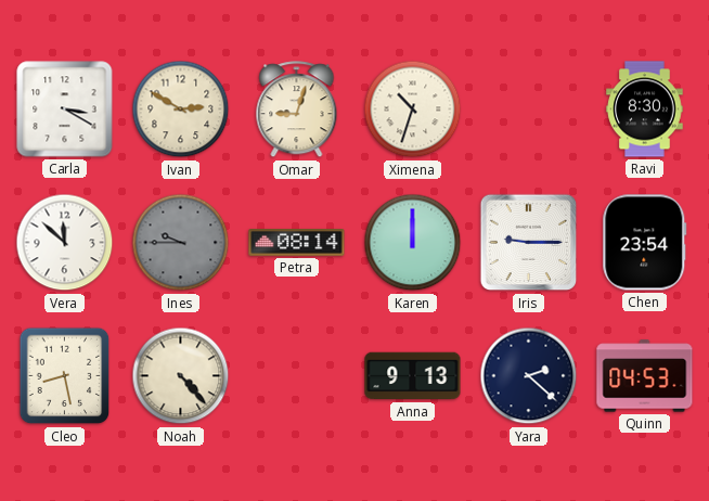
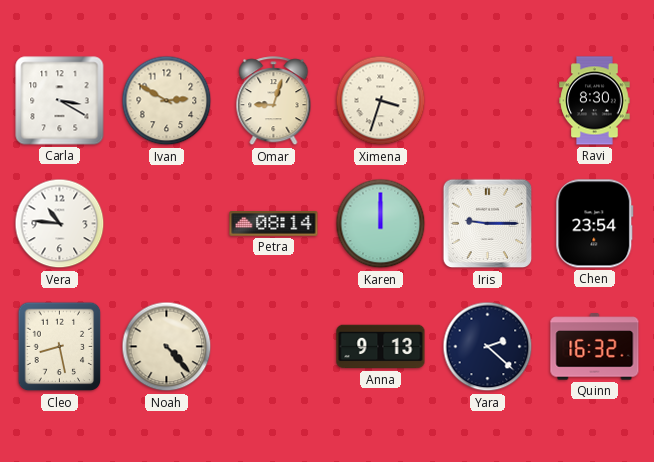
Ximena: 10:33 -> 3:33
Vera: 11:52 -> 10:46
Ines: 9:45 -> none
Quinn: 04:53 -> 16:32
